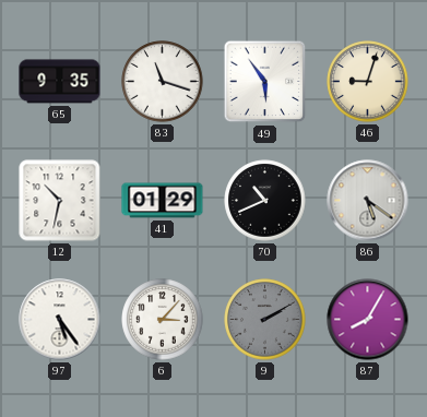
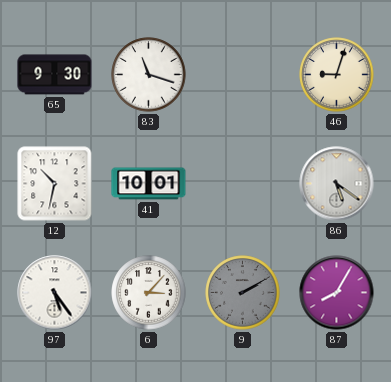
65: 9:35 -> 9:30
49: 5:54 -> none
41: 01:29 -> 10:01
70: 10:41 -> none
